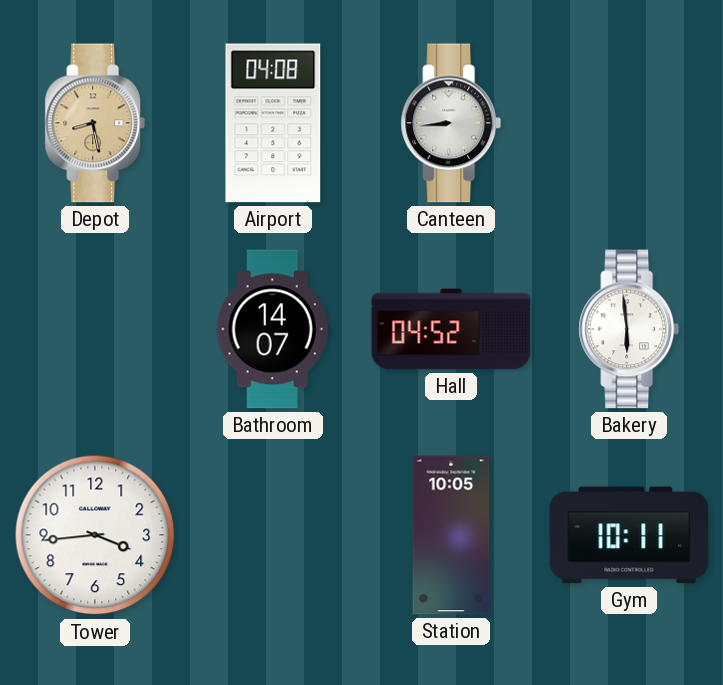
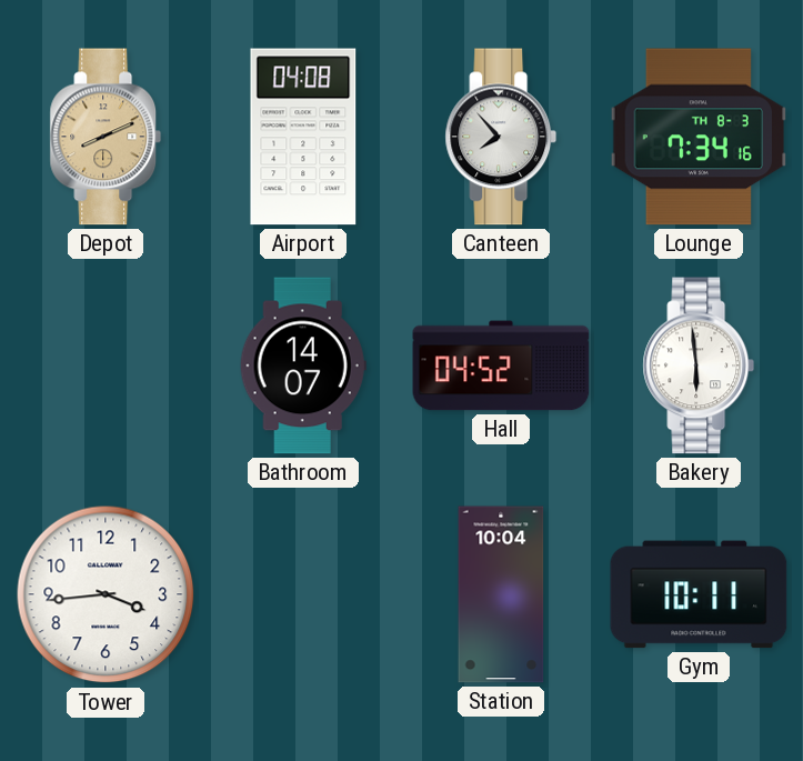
Depot: 8:28 -> 8:11
Canteen: 8:44 -> 7:53
Lounge: none -> 7:34
Station: 10:05 -> 10:04
